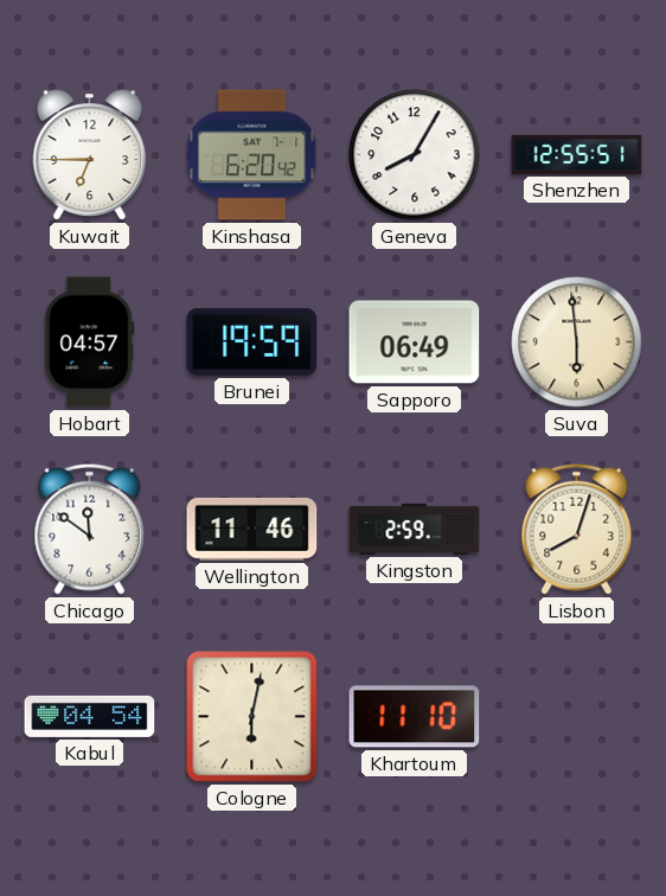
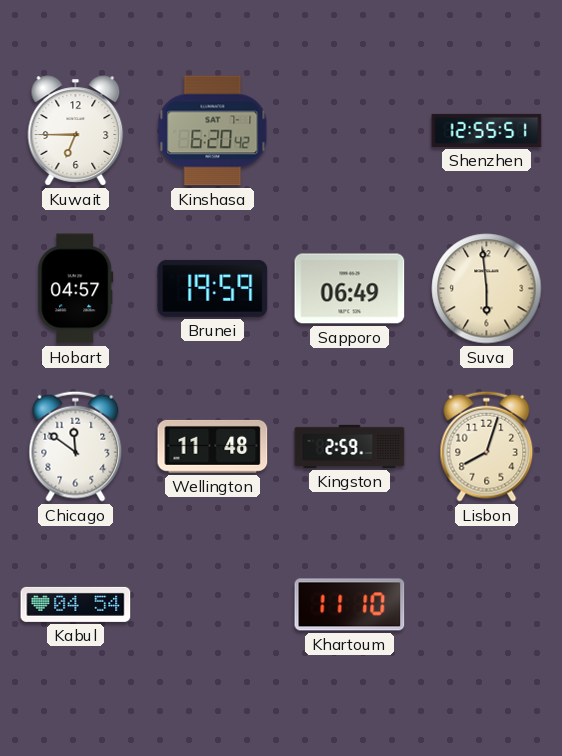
Geneva: 8:05 -> none
Wellington: 11:46 -> 11:48
Cologne: 6:02 -> none
